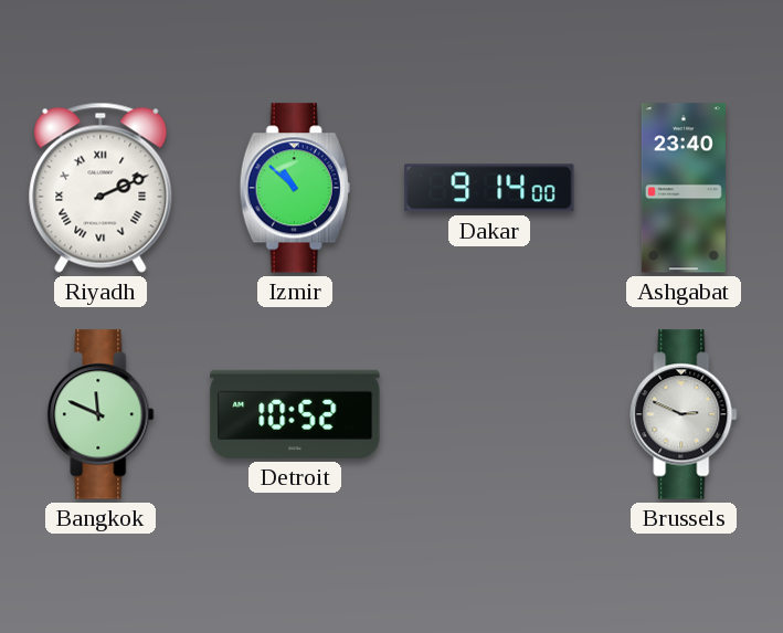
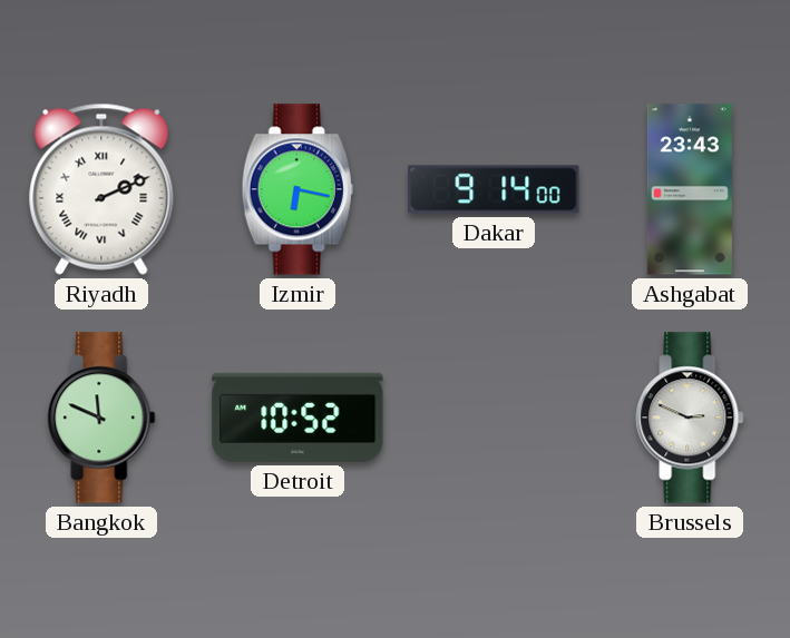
Izmir: 10:52 -> 6:17
Ashgabat: 23:40 -> 23:43
